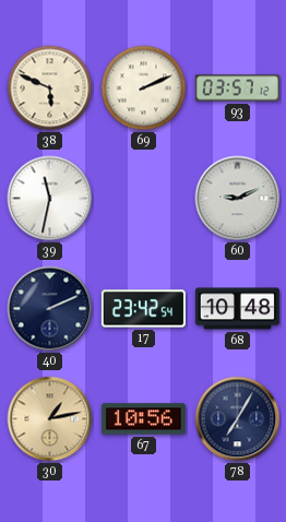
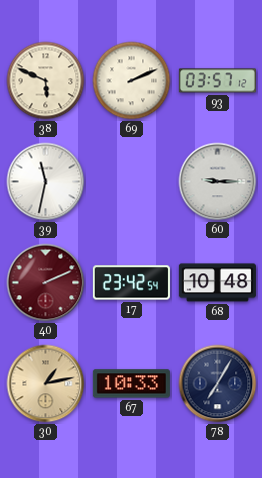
60: 9:11 -> 9:15
40 dial: navy -> burgundy
67: 10:56 -> 10:33
